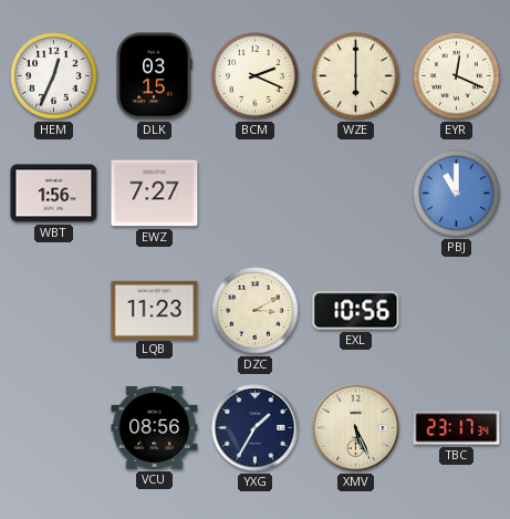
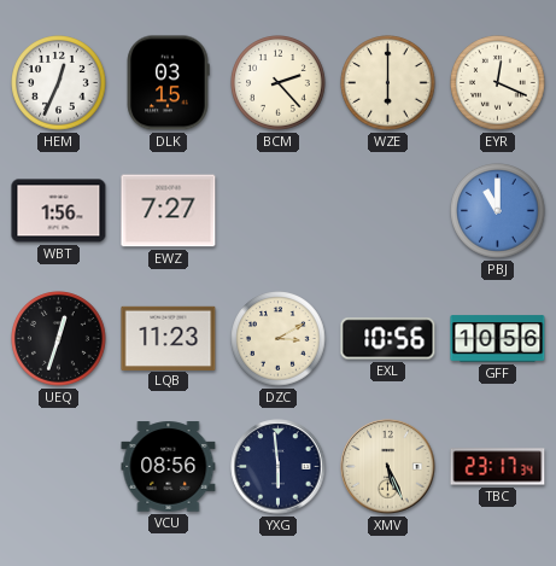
BCM: 2:19 -> 2:23
UEQ: none -> 12:33
GFF: none -> 10:56
YXG: 1:35 -> 5:59
